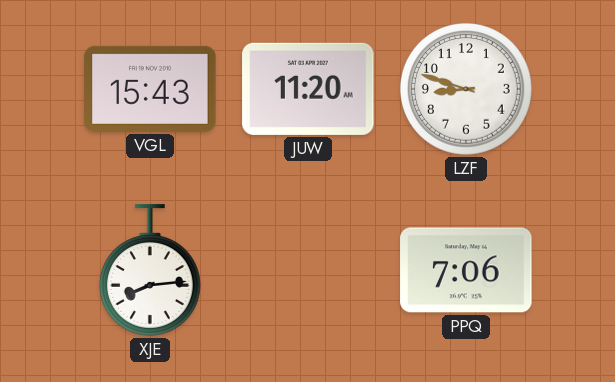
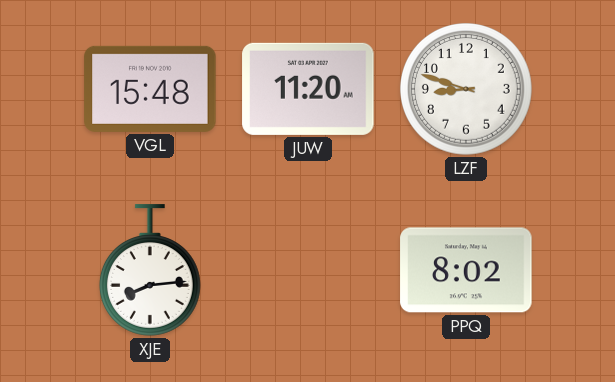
VGL: 15:43 -> 15:48
PPQ: 7:06 -> 8:02
